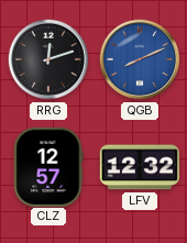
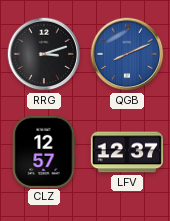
RRG: 12:12 -> 3:12
LFV: 12:32 -> 12:37
